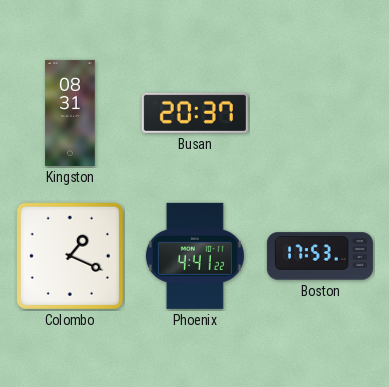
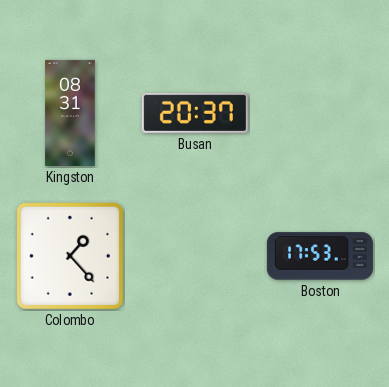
Colombo: 1:19 -> 1:23
Phoenix: 4:41 -> none
